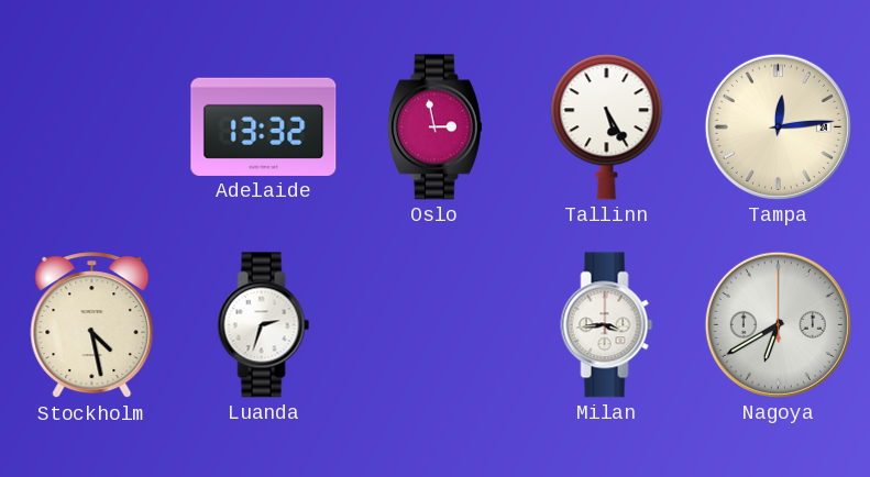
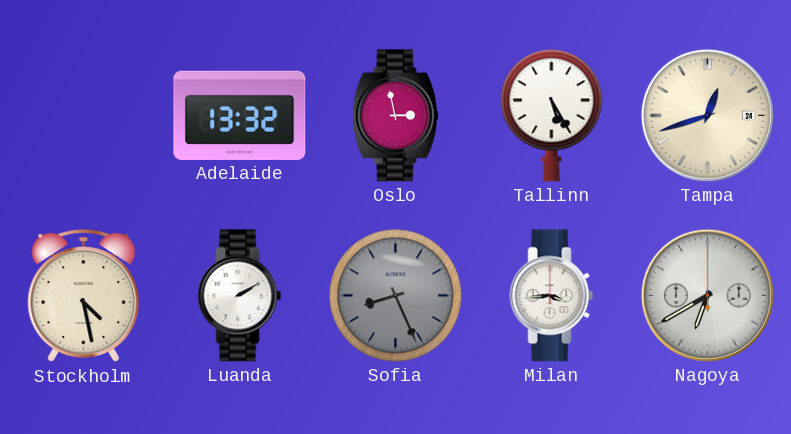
Tampa: 12:14 -> 12:42
Luanda: 2:33 -> 2:10
Sofia: none -> 8:26
